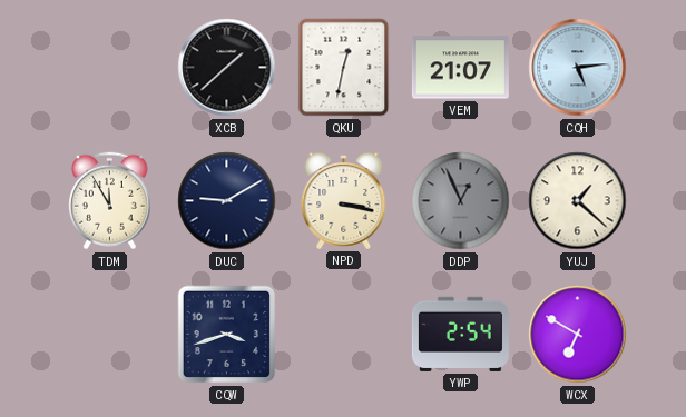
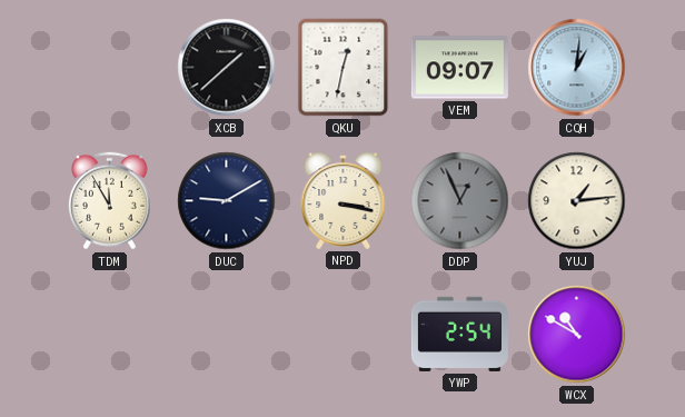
VEM: 21:07 -> 09:07
CQH: 5:14 -> 1:01
YUJ: 1:22 -> 1:14
CQW: 3:42 -> none
WCX: 6:50 -> 10:50
